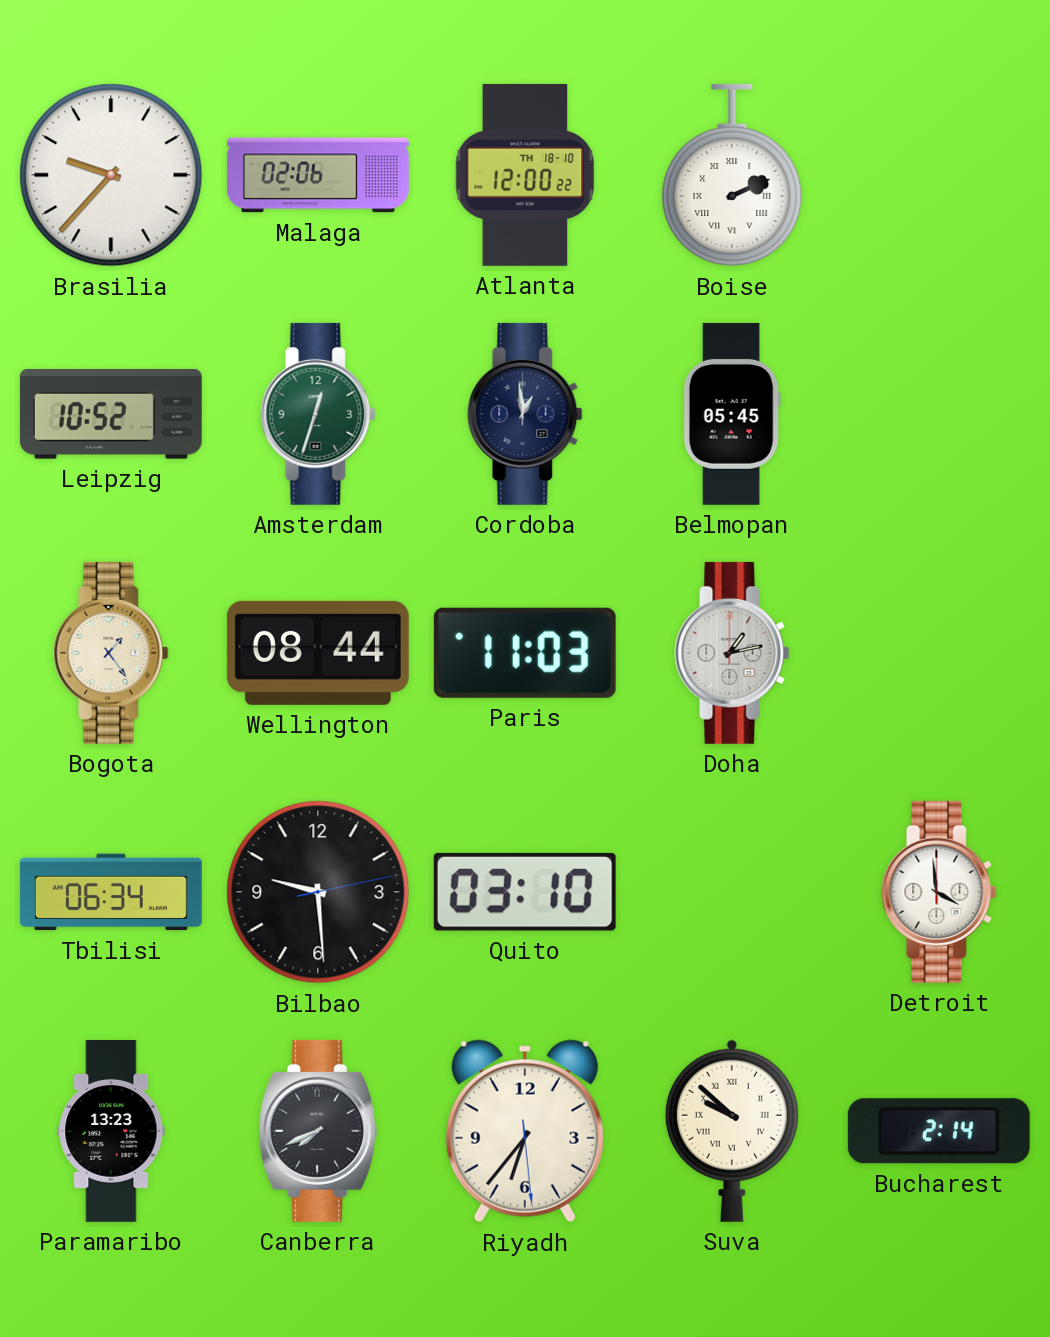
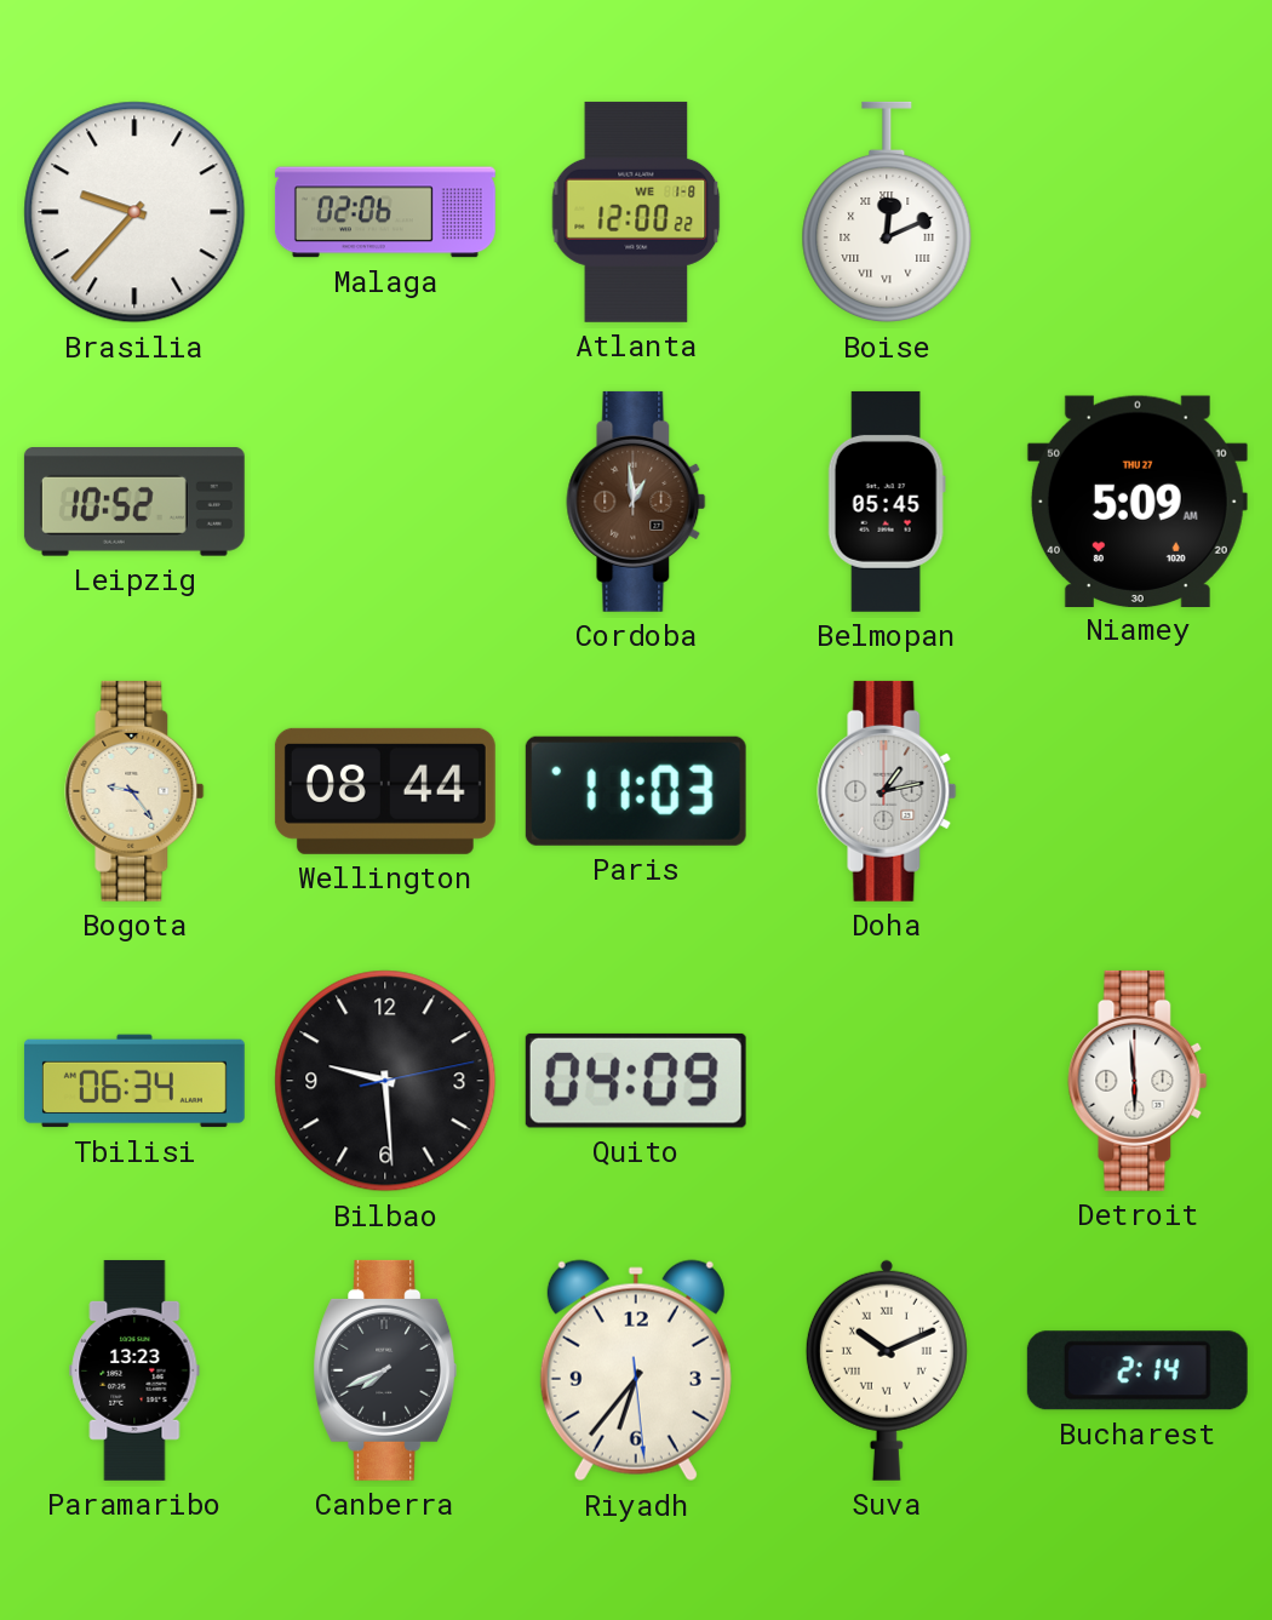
Atlanta date: TH 18-10 -> WE 1-8
Boise: 2:11 -> 12:11
Amsterdam: 12:33 -> none
Cordoba dial: navy -> brown
Niamey: none -> 5:09
Bogota: 1:24 -> 9:24
Quito: 03:10 -> 04:09
Detroit: 3:59 -> 5:59
Suva: 9:52 -> 10:11
